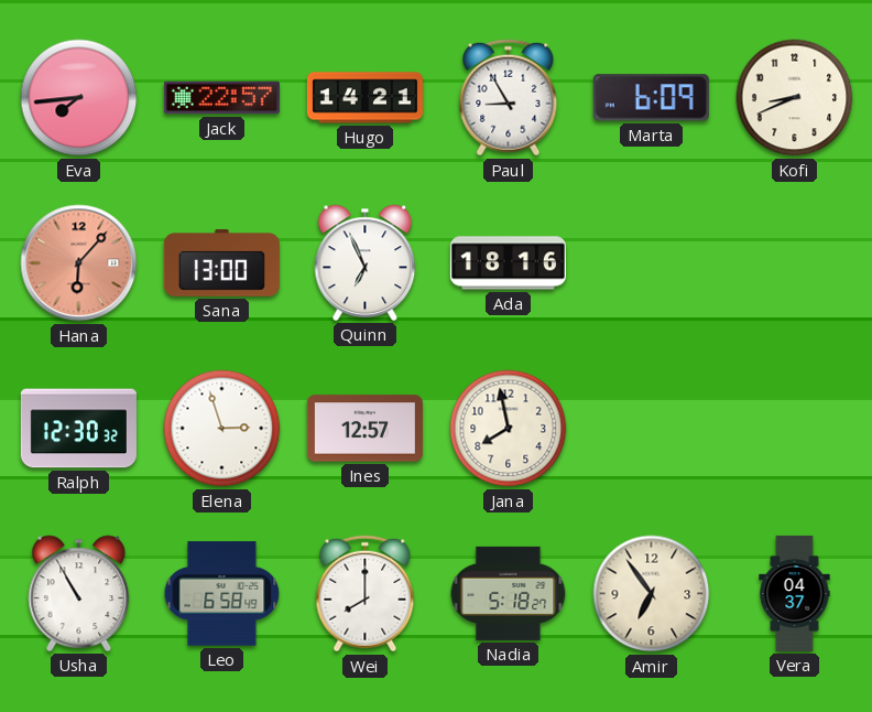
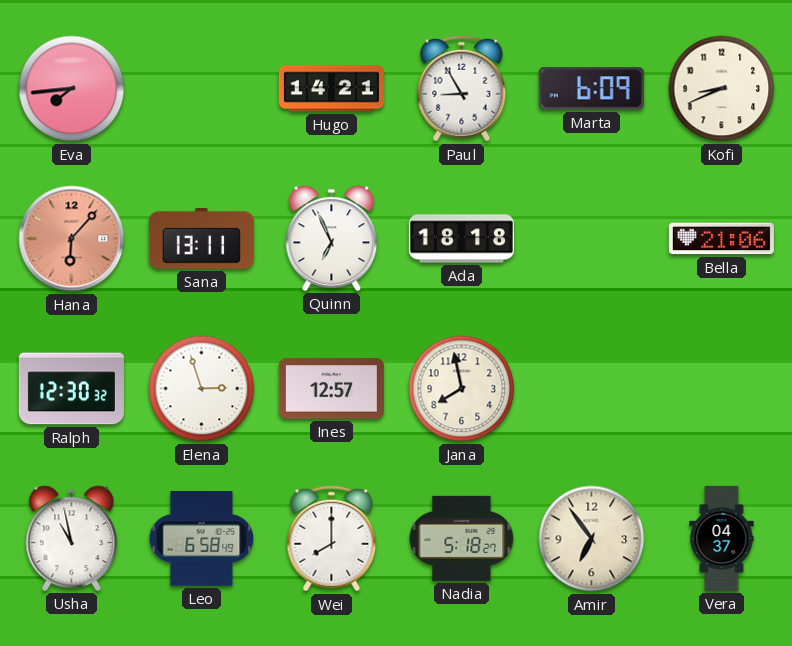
Jack: 22:57 -> none
Sana: 13:00 -> 13:11
Ada: 18:16 -> 18:18
Bella: none -> 21:06
Usha: 10:55 -> 10:58
